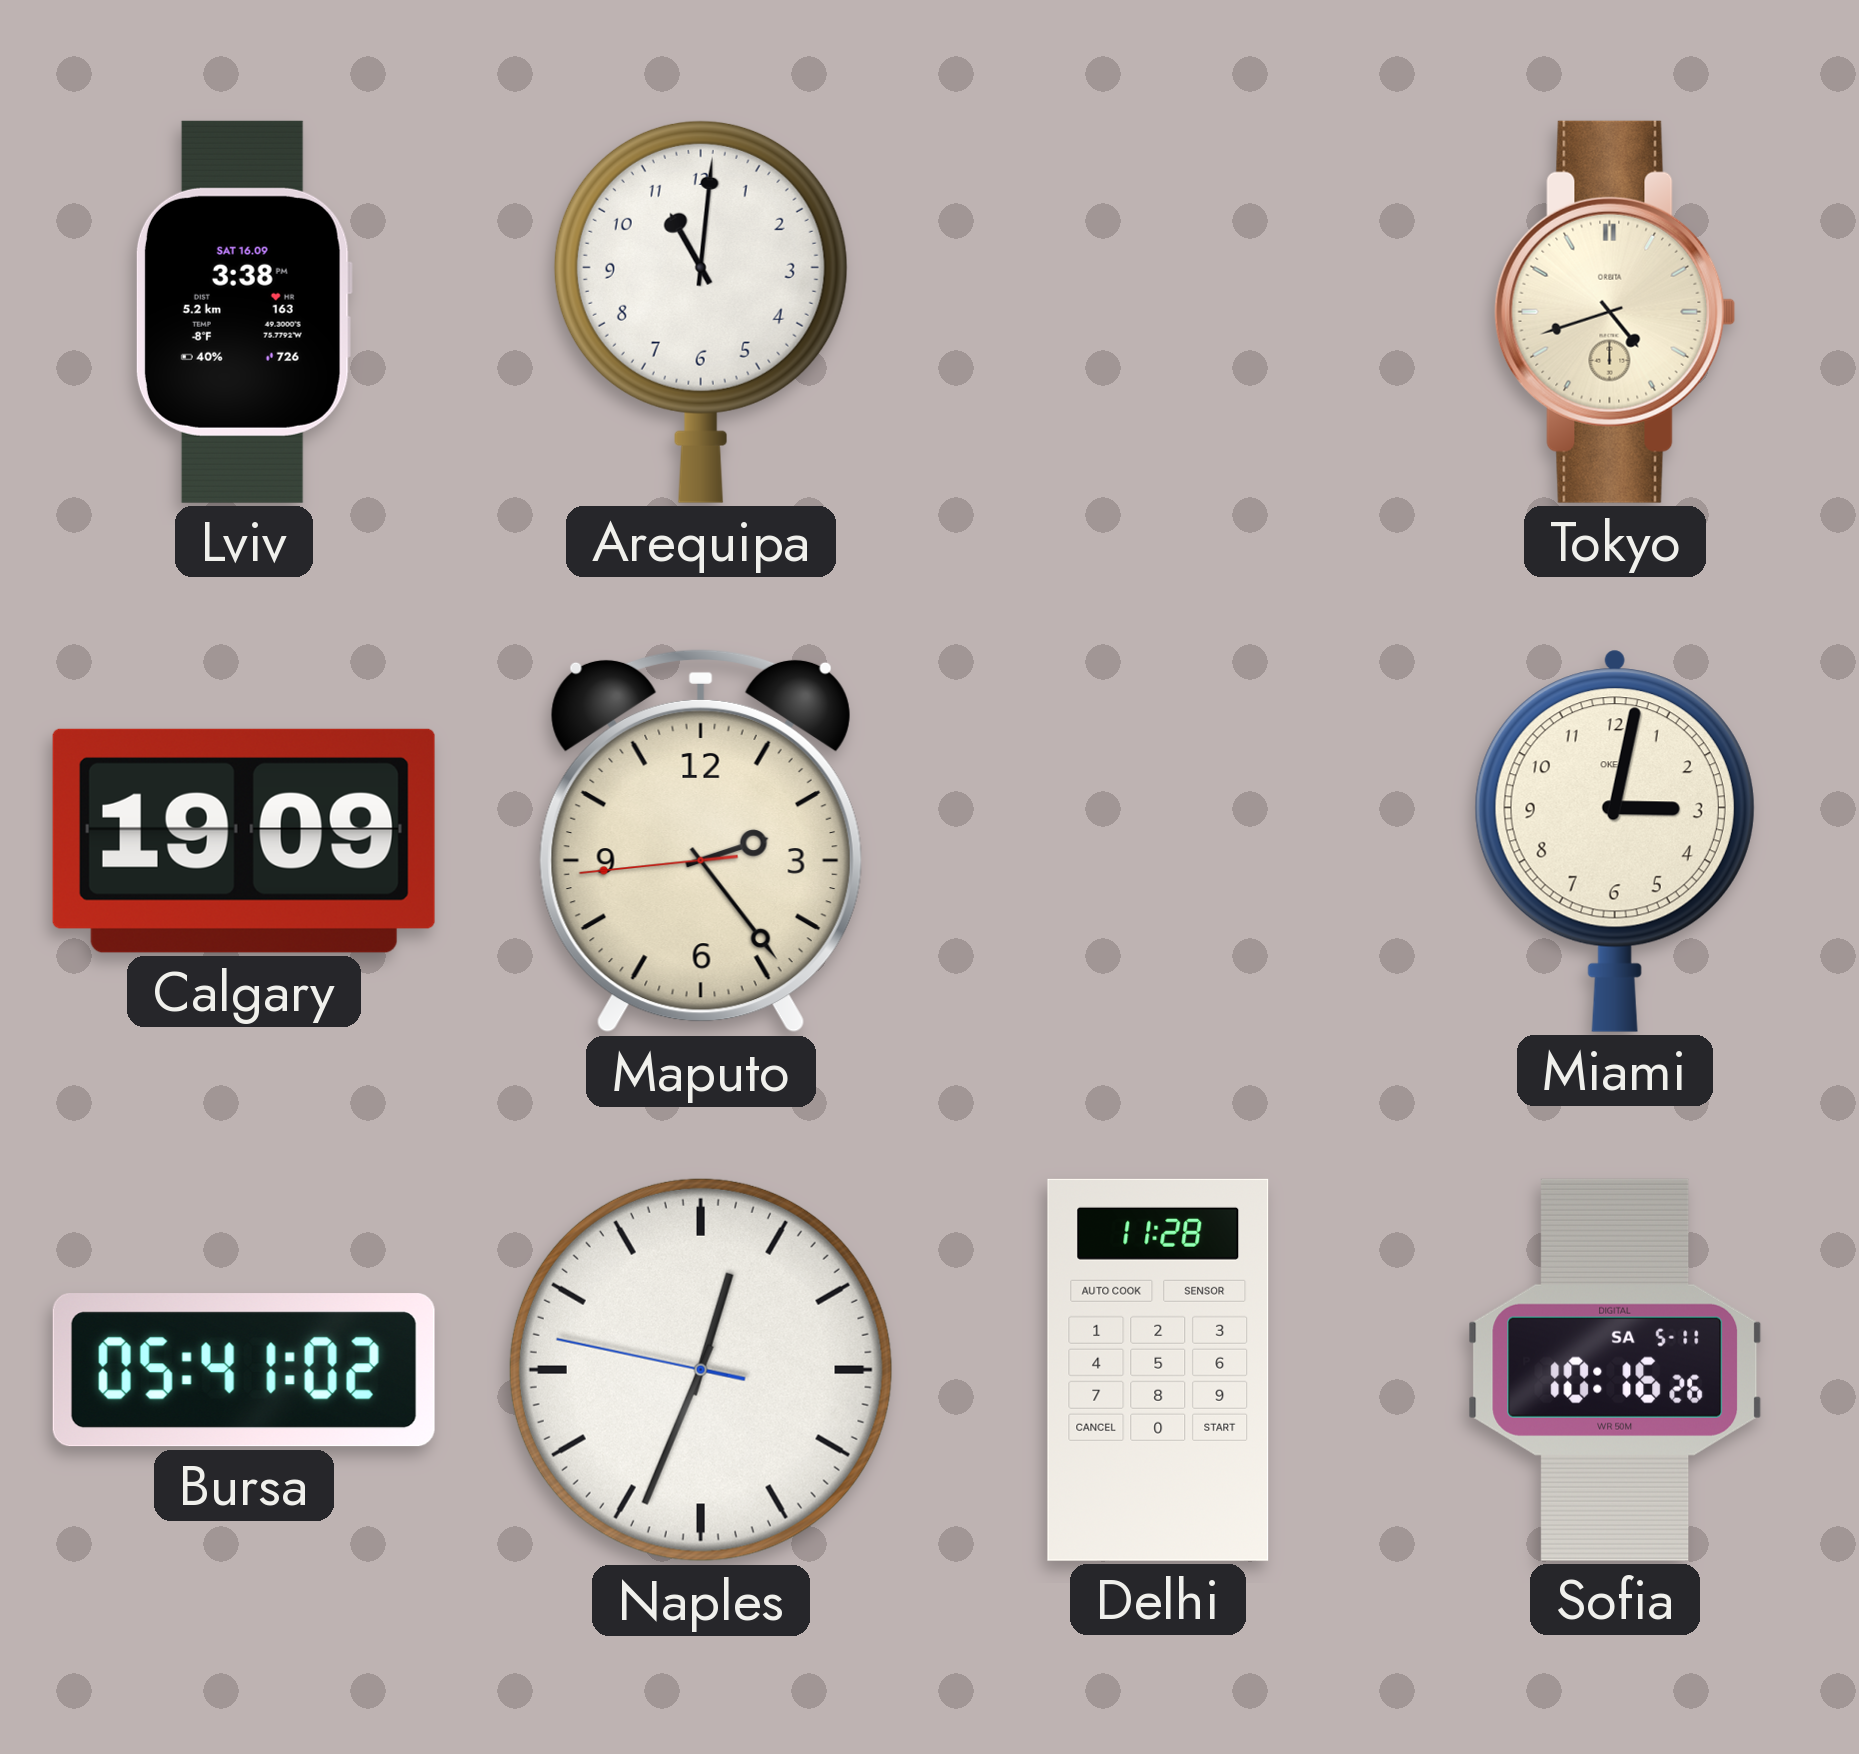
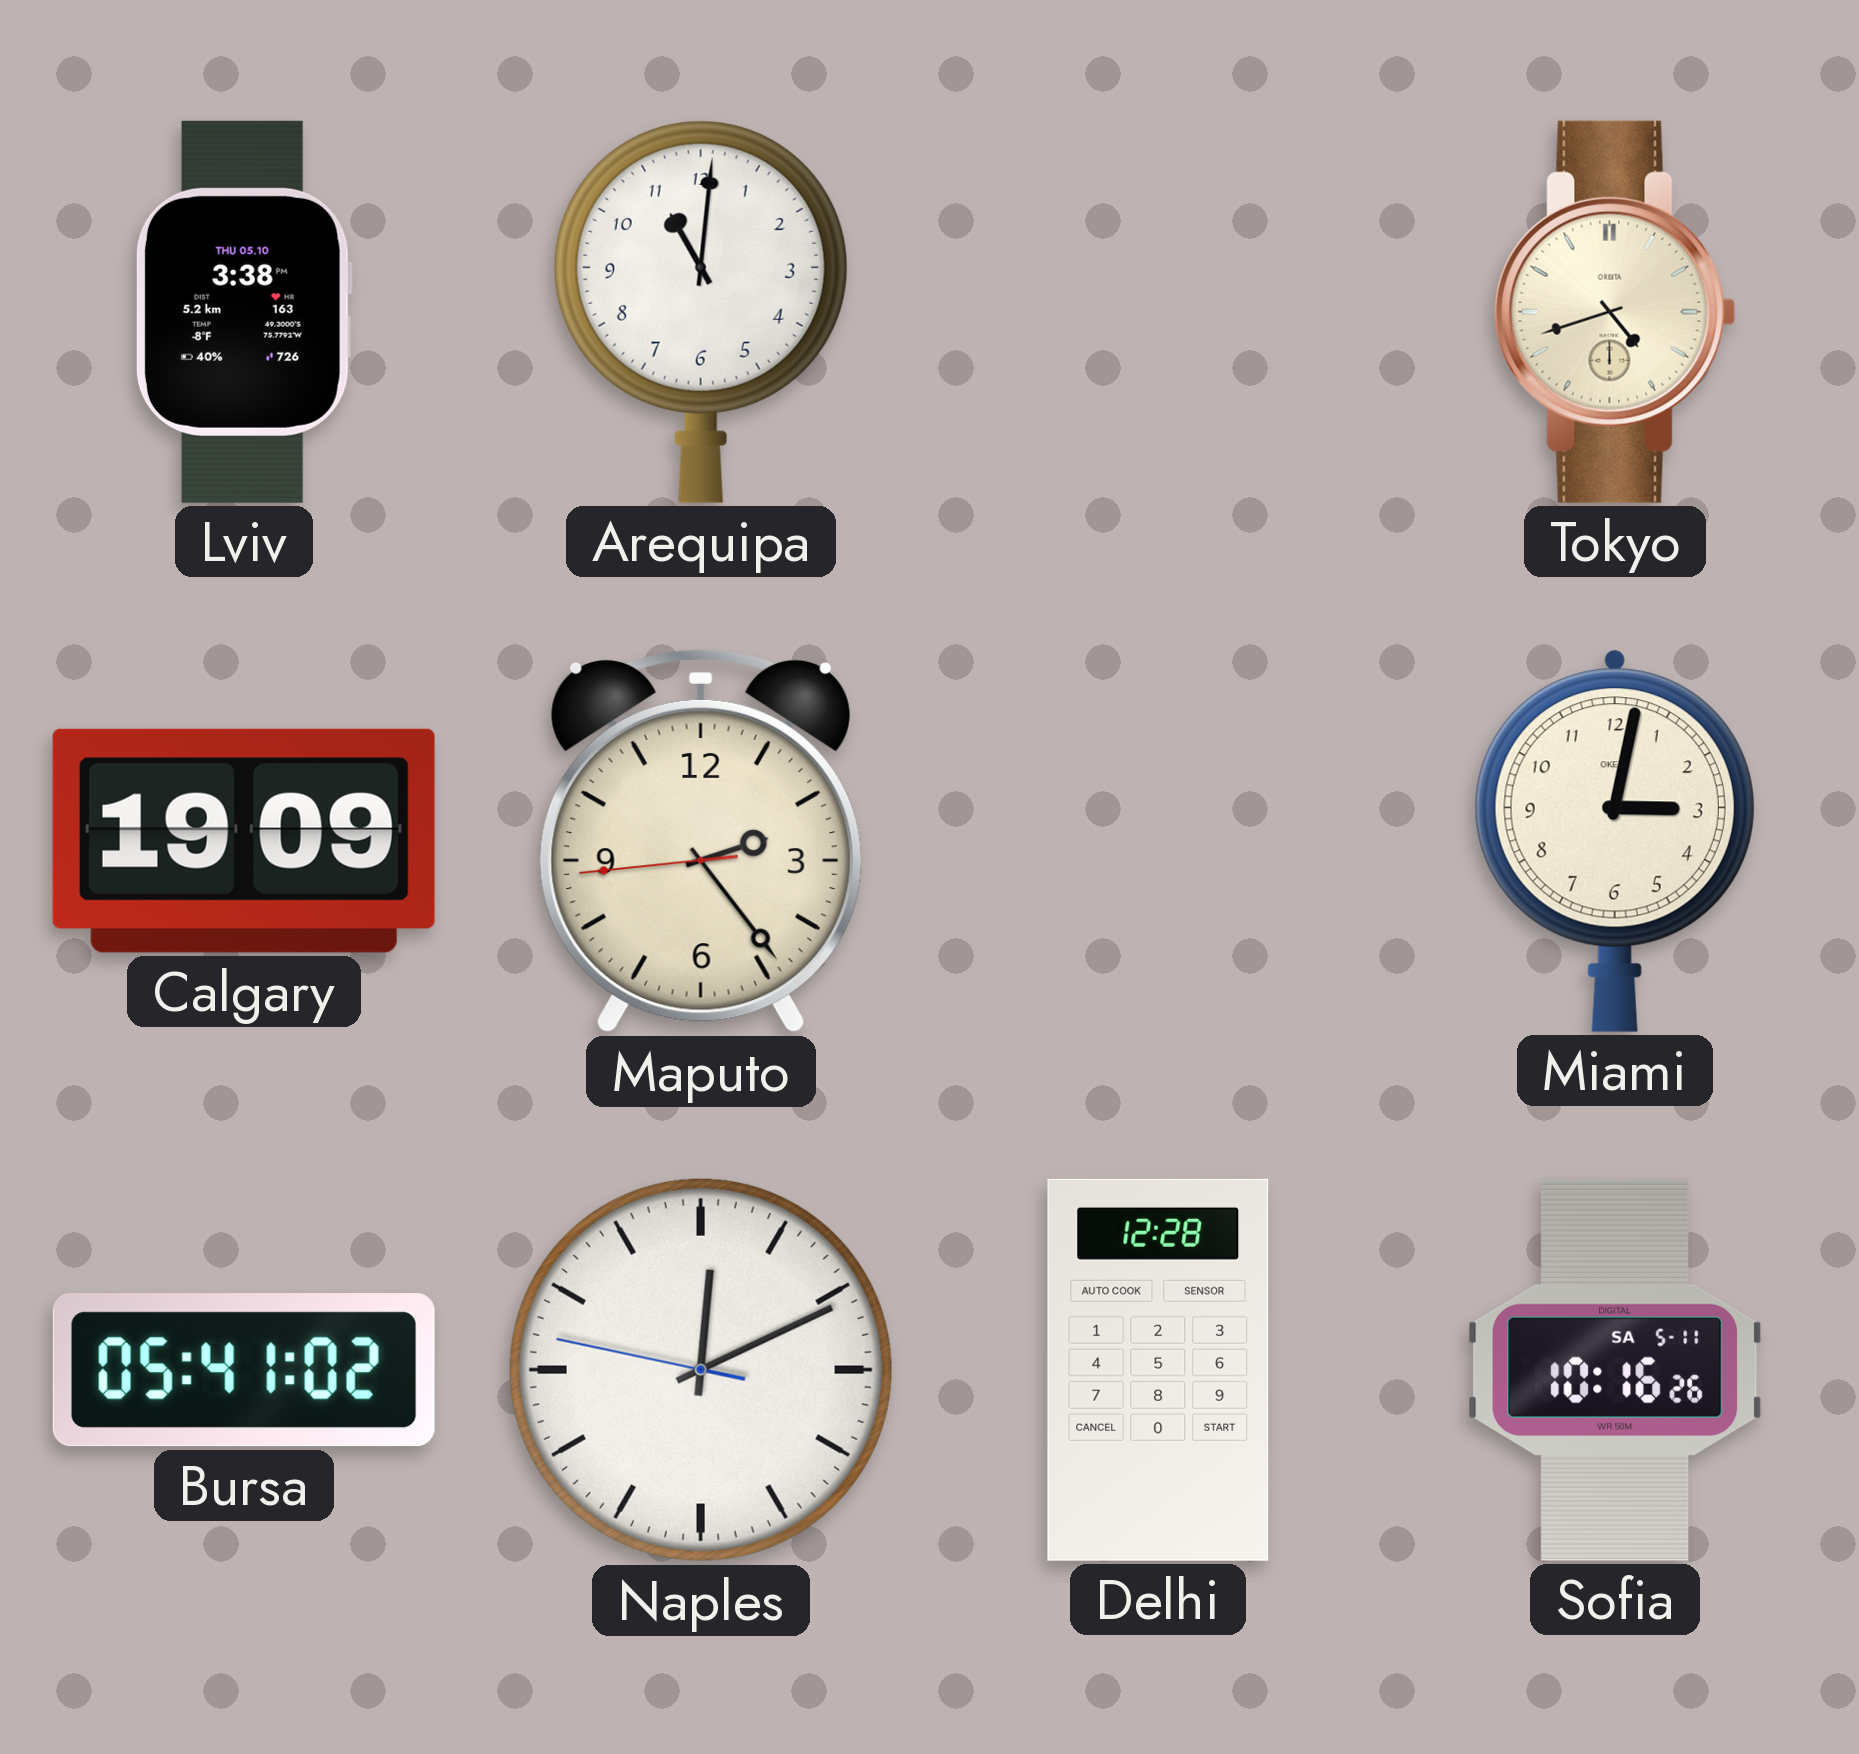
Lviv date: SAT 16.09 -> THU 05.10
Naples: 12:33 -> 12:10
Delhi: 11:28 -> 12:28
